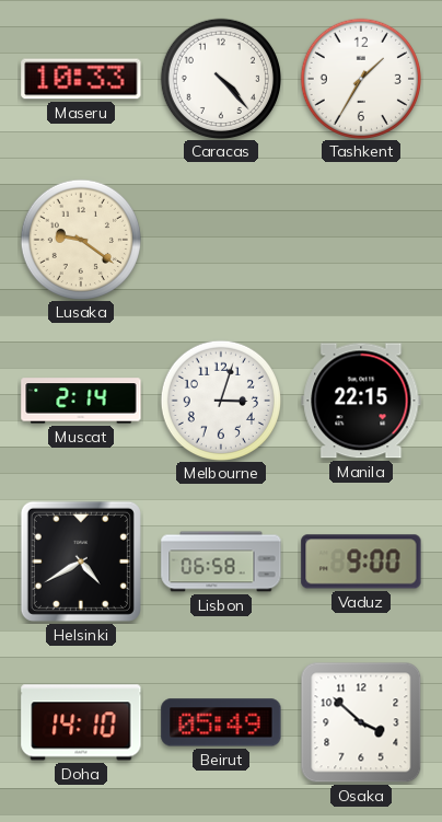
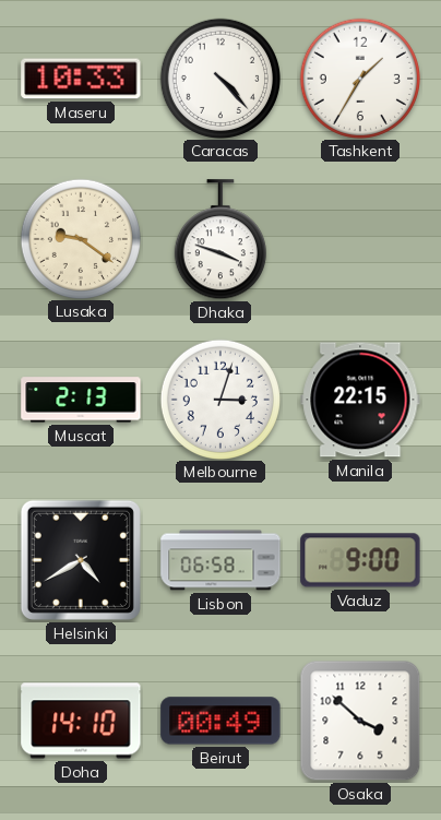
Dhaka: none -> 3:48
Muscat: 2:14 -> 2:13
Beirut: 05:49 -> 00:49
